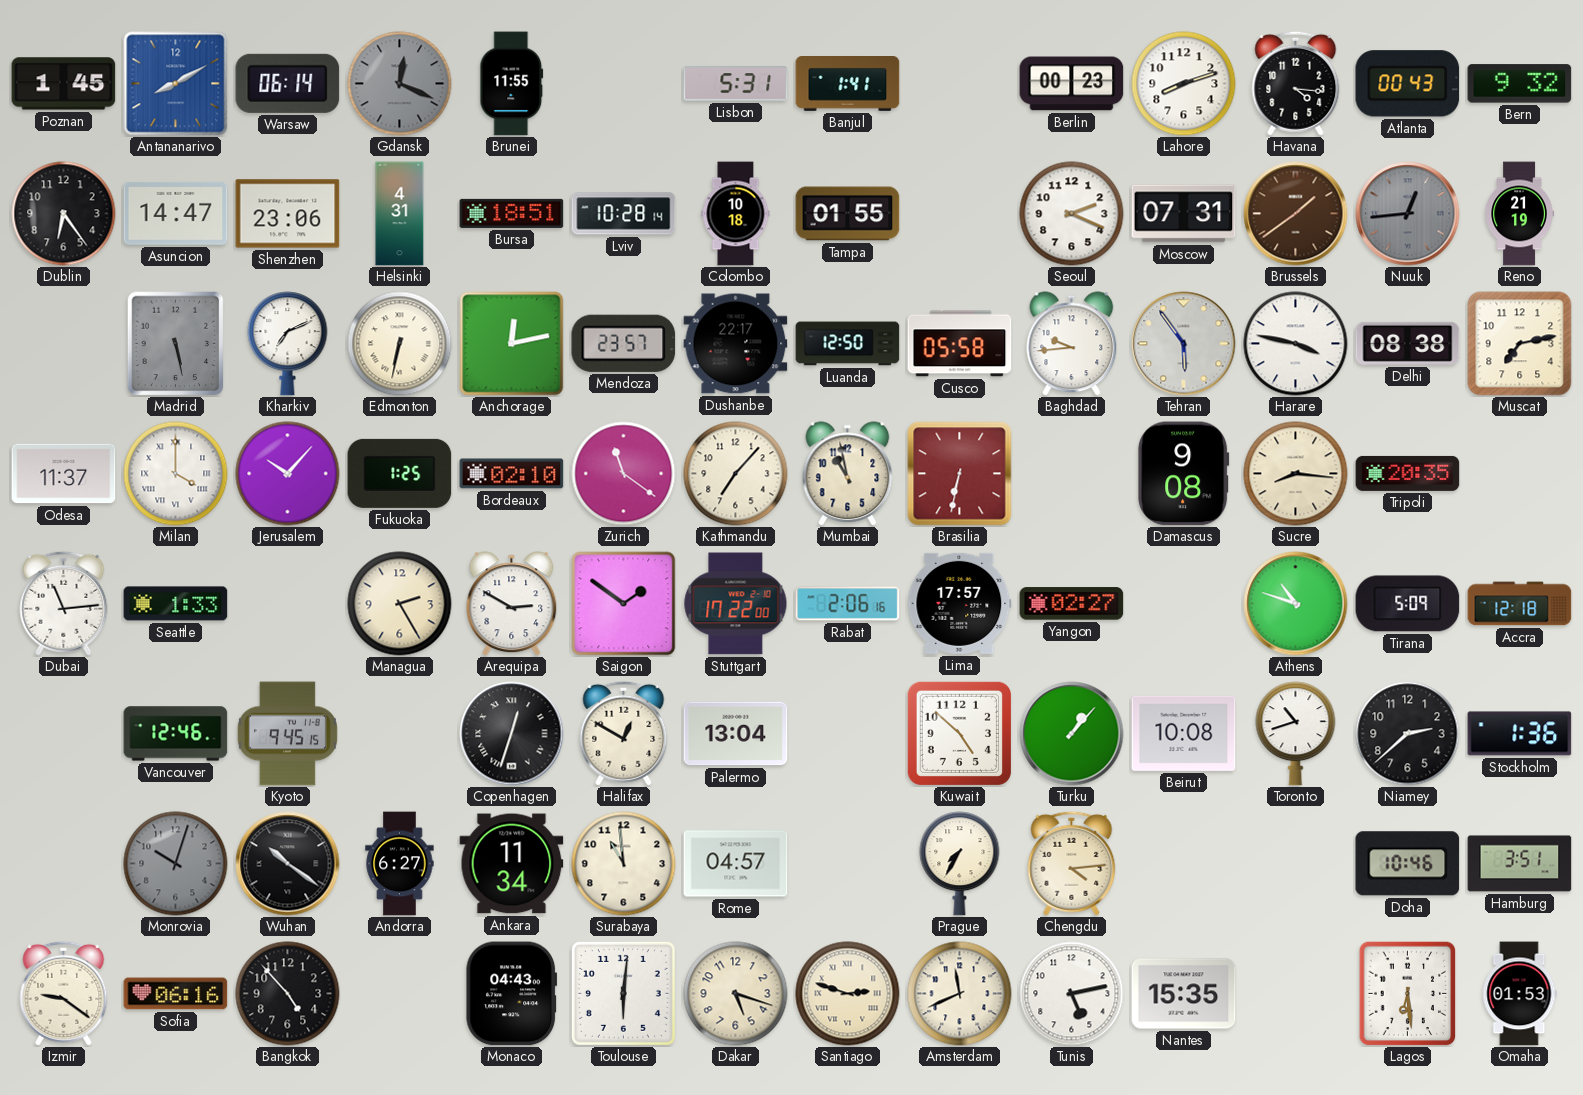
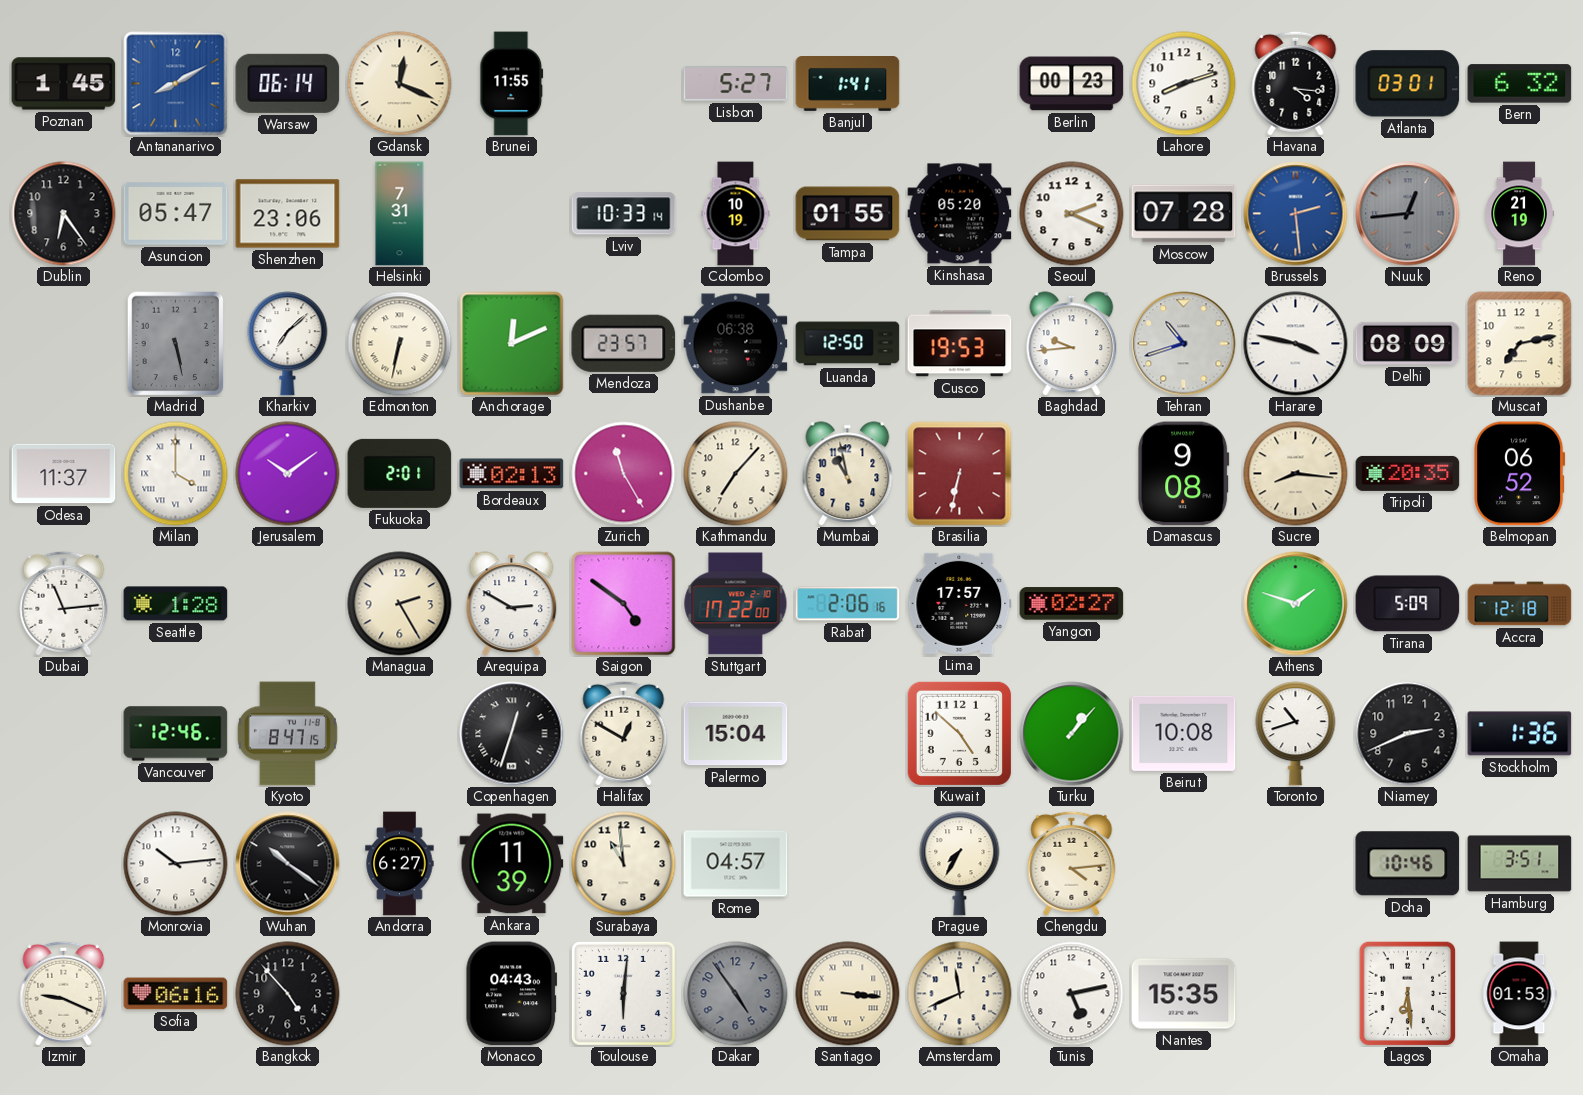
Gdansk dial: grey -> cream
Lisbon: 5:31 -> 5:27
Atlanta: 00:43 -> 03:01
Bern: 9:32 -> 6:32
Asuncion: 14:47 -> 05:47
Helsinki: 4:31 -> 7:31
Bursa: 18:51 -> none
Lviv: 10:28 -> 10:33
Colombo: 10:18 -> 10:19
Kinshasa: none -> 05:20
Moscow: 07:31 -> 07:28
Brussels: 1:39 -> 2:29
Brussels dial: brown -> blue
Kharkiv: 7:11 -> 7:08
Anchorage: 12:13 -> 12:11
Dushanbe: 22:17 -> 06:38
Cusco: 05:58 -> 19:53
Tehran: 5:54 -> 10:42
Delhi: 08:38 -> 08:09
Jerusalem: 10:07 -> 10:09
Fukuoka: 1:25 -> 2:01
Bordeaux: 02:10 -> 02:13
Zurich: 11:21 -> 11:25
Belmopan: none -> 06:52
Seattle: 1:33 -> 1:28
Saigon: 1:51 -> 4:51
Athens: 10:48 -> 1:48
Kyoto: 9:45 -> 8:47
Palermo: 13:04 -> 15:04
Niamey: 2:38 -> 2:41
Monrovia: 10:03 -> 10:14
Monrovia dial: grey -> white
Ankara: 11:34 -> 11:39
Izmir: 9:21 -> 9:19
Dakar: 5:18 -> 4:54
Dakar dial: cream -> grey
Santiago: 2:48 -> 3:16
